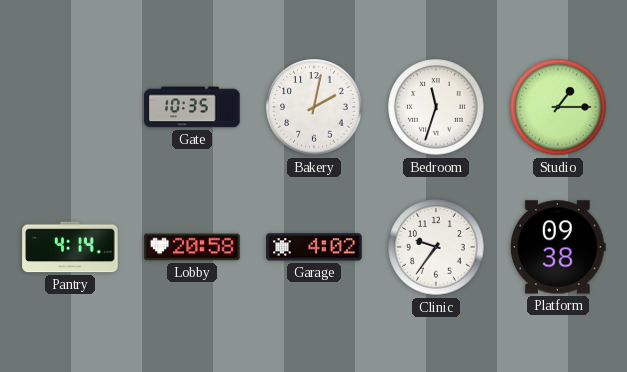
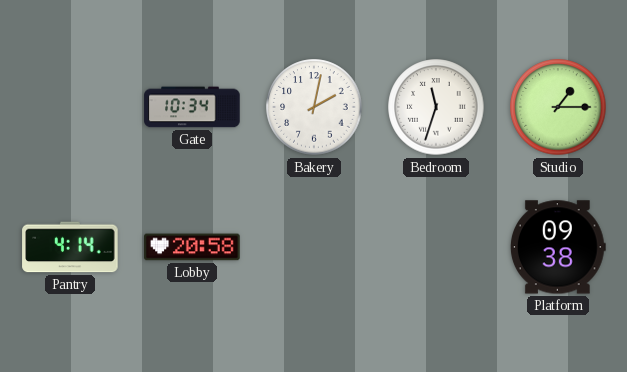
Gate: 10:35 -> 10:34
Garage: 4:02 -> none
Clinic: 9:36 -> none
